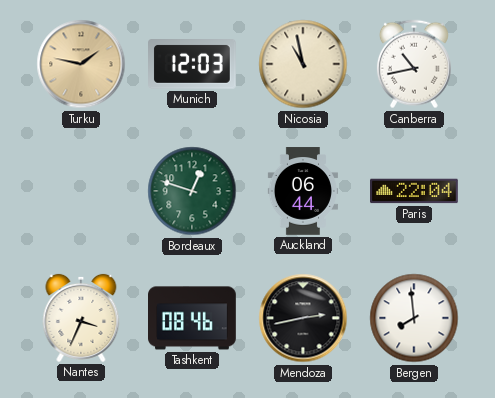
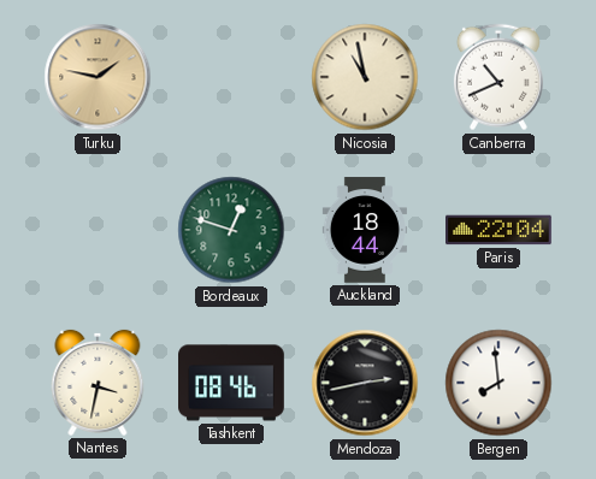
Munich: 12:03 -> none
Canberra: 10:43 -> 10:41
Auckland: 06:44 -> 18:44
Nantes: 3:34 -> 3:32
